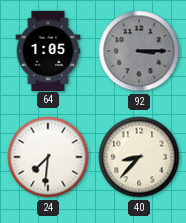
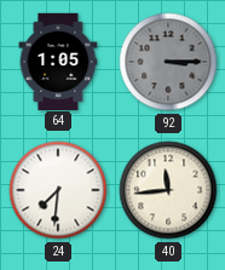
40: 8:37 -> 11:44
